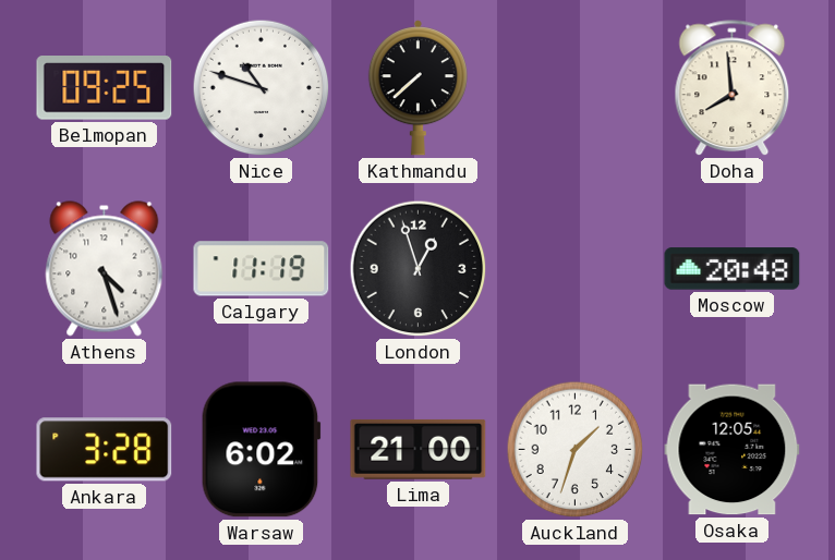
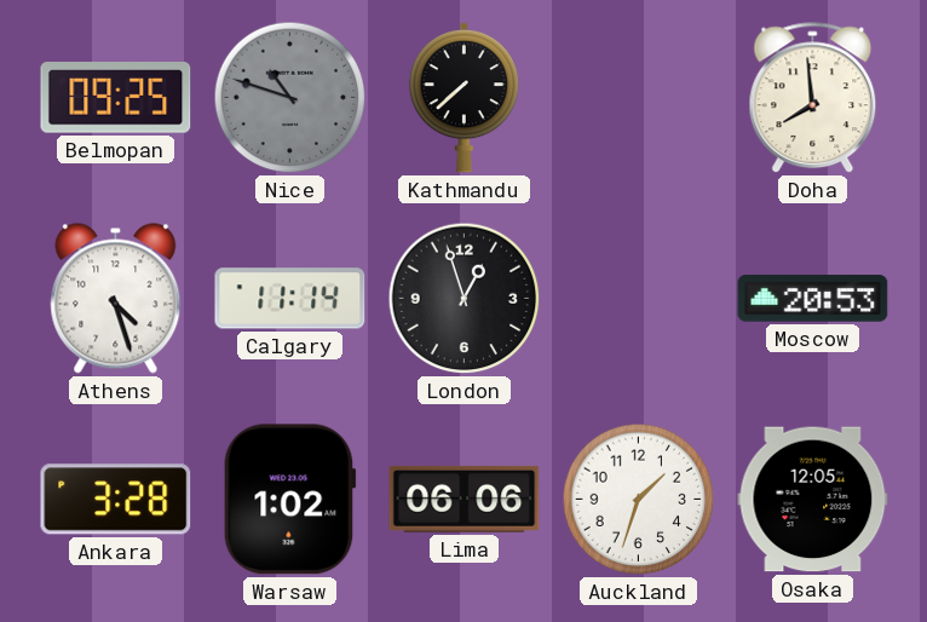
Nice dial: white -> grey
Calgary: 11:19 -> 11:14
Moscow: 20:48 -> 20:53
Warsaw: 6:02 -> 1:02
Lima: 21:00 -> 06:06
